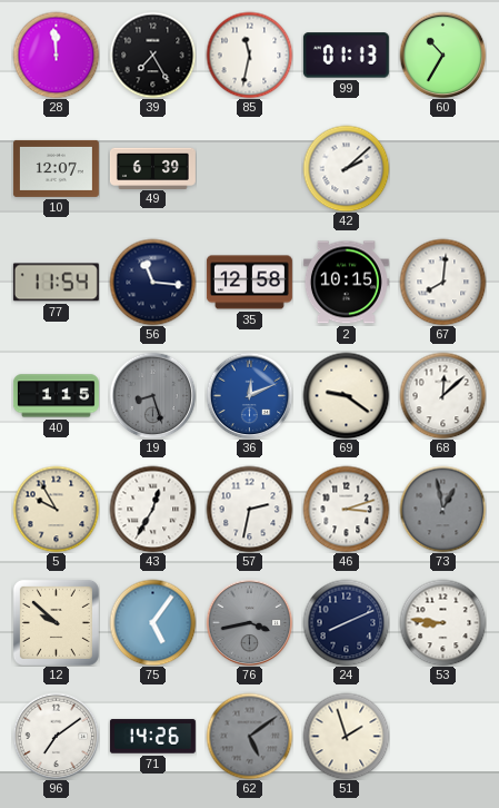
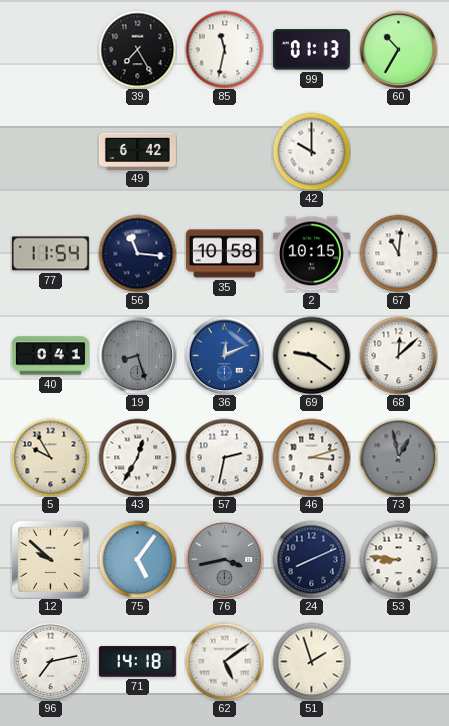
28: 11:59 -> none
10: 12:07 -> none
49: 6:39 -> 6:42
42: 2:08 -> 10:00
35: 12:58 -> 10:58
67: 8:01 -> 11:01
40: 1:15 -> 0:41
96: 7:09 -> 7:13
71: 14:26 -> 14:18
62 dial: grey -> white
